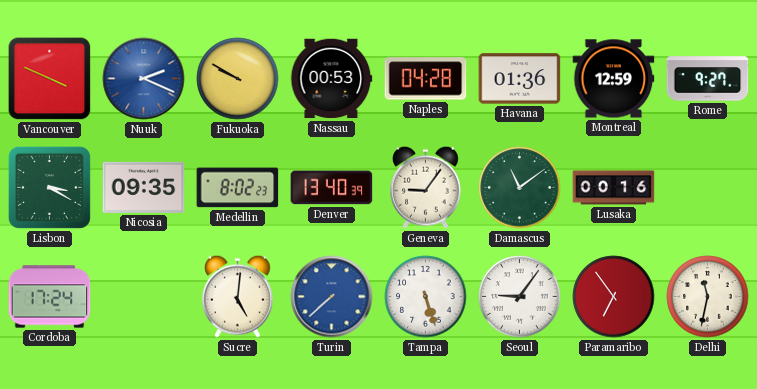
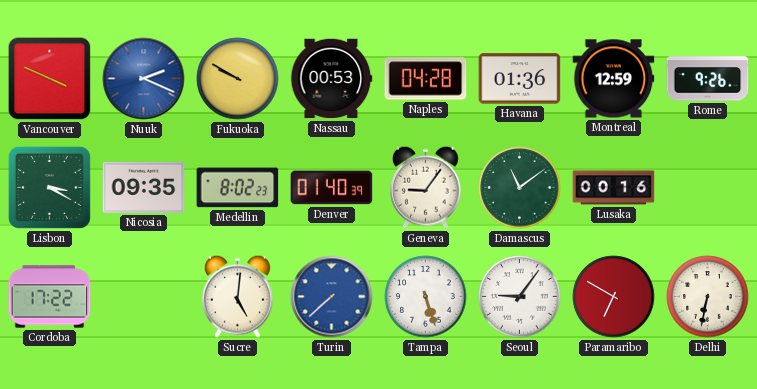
Rome: 9:27 -> 9:26
Denver: 13:40 -> 01:40
Cordoba: 17:24 -> 17:22
Paramaribo: 6:54 -> 6:50
Delhi: 11:32 -> 6:32
